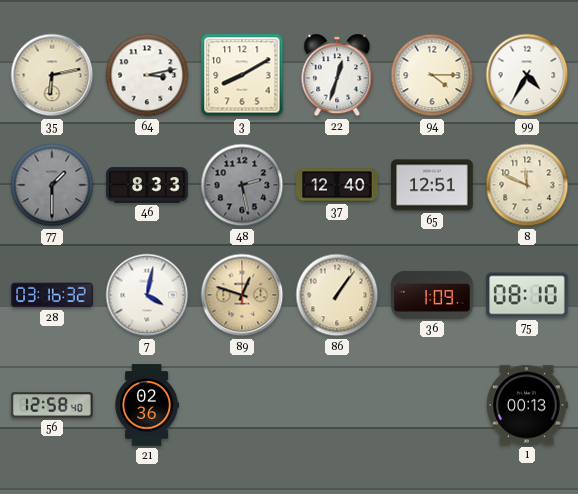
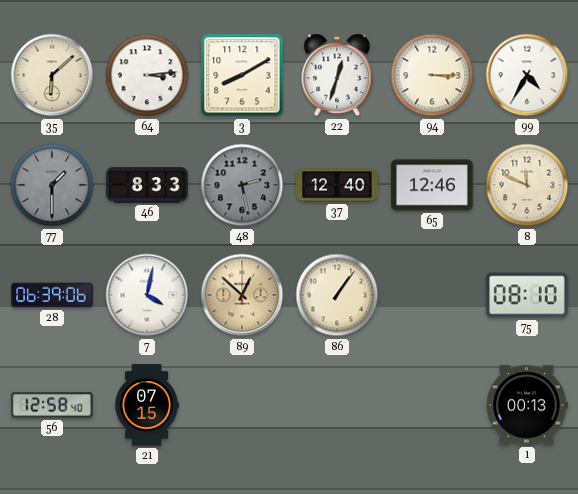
35: 6:13 -> 6:08
64: 3:13 -> 3:14
94: 4:15 -> 3:15
65: 12:51 -> 12:46
28: 03:16 -> 06:39
89: 12:48 -> 12:52
36: 1:09 -> none
21: 02:36 -> 07:15
